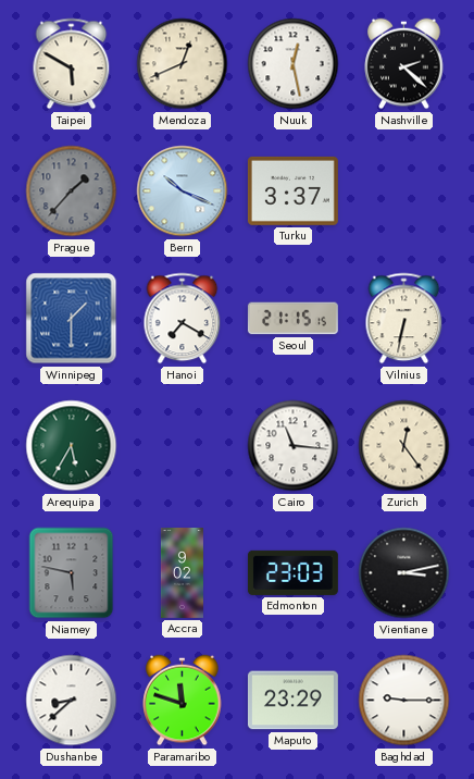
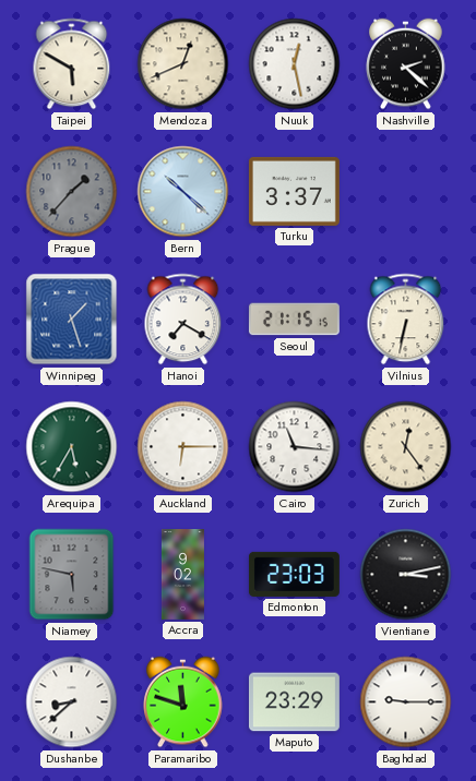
Bern: 10:19 -> 10:22
Winnipeg: 1:30 -> 1:27
Auckland: none -> 6:15
